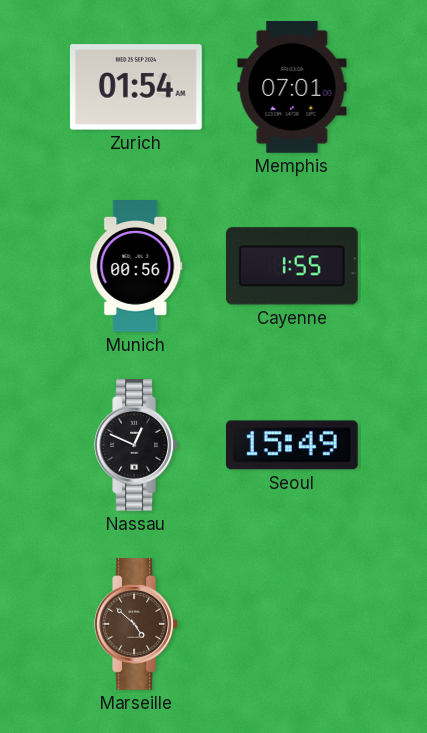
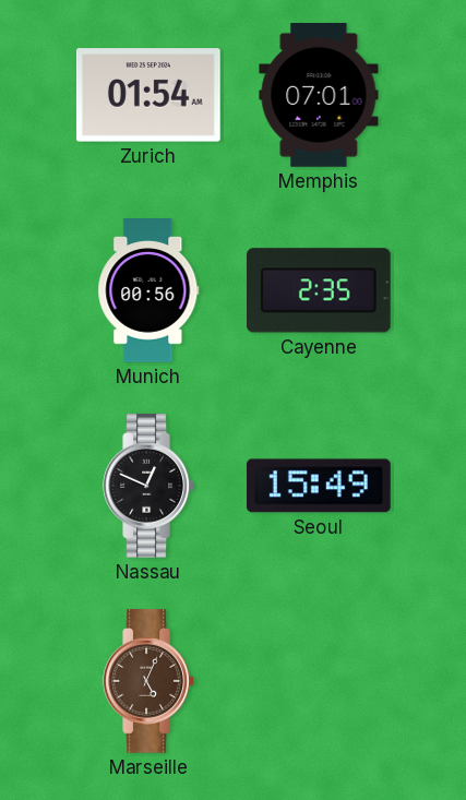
Cayenne: 1:55 -> 2:35
Marseille: 4:52 -> 5:04
